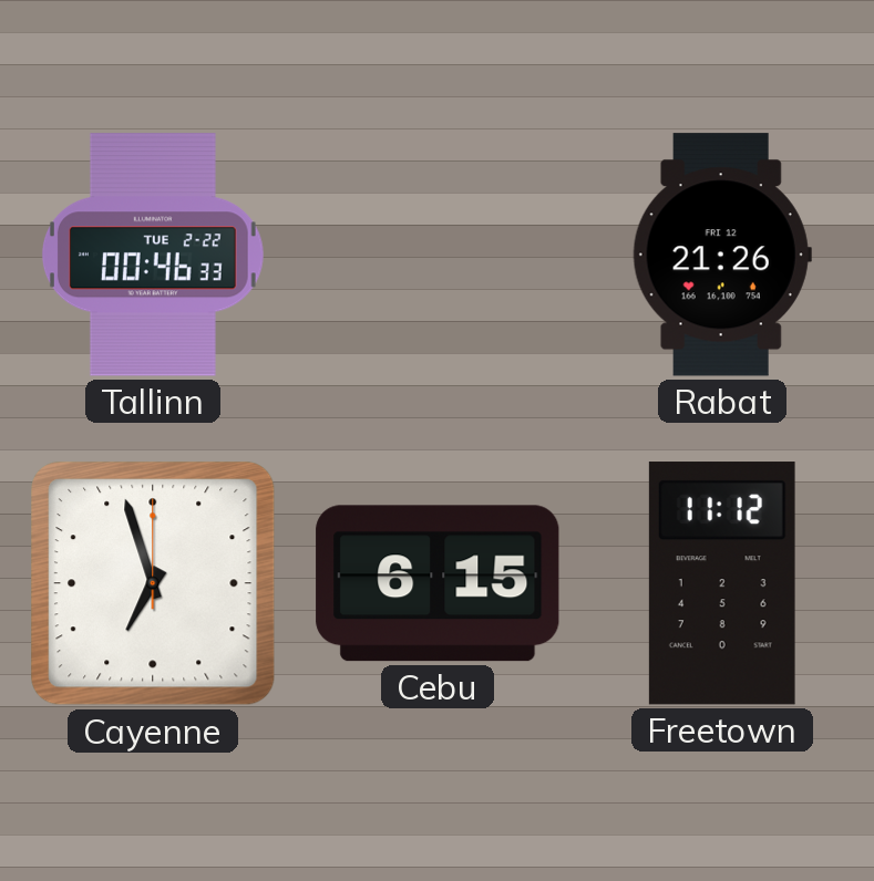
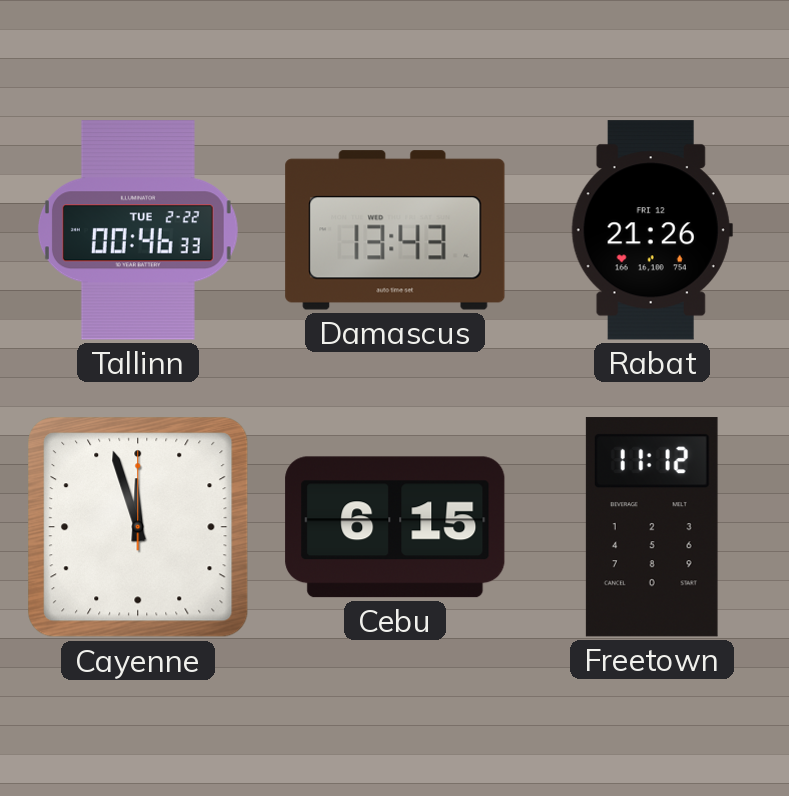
Damascus: none -> 13:43
Cayenne: 6:57 -> 11:57
